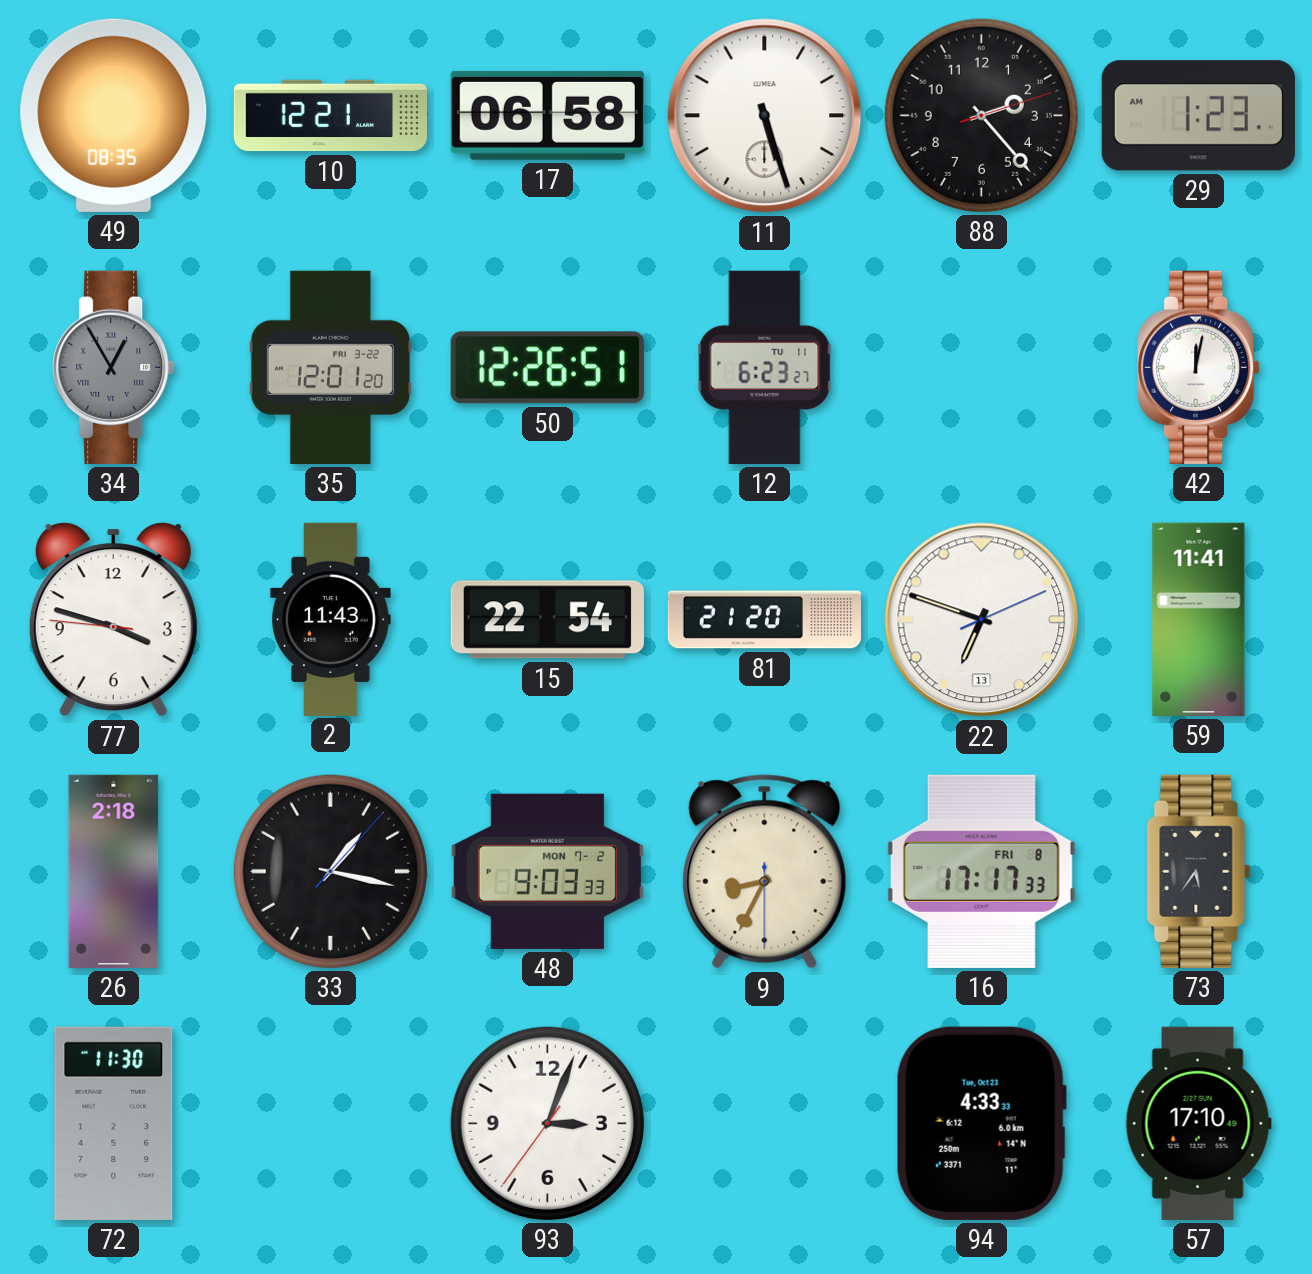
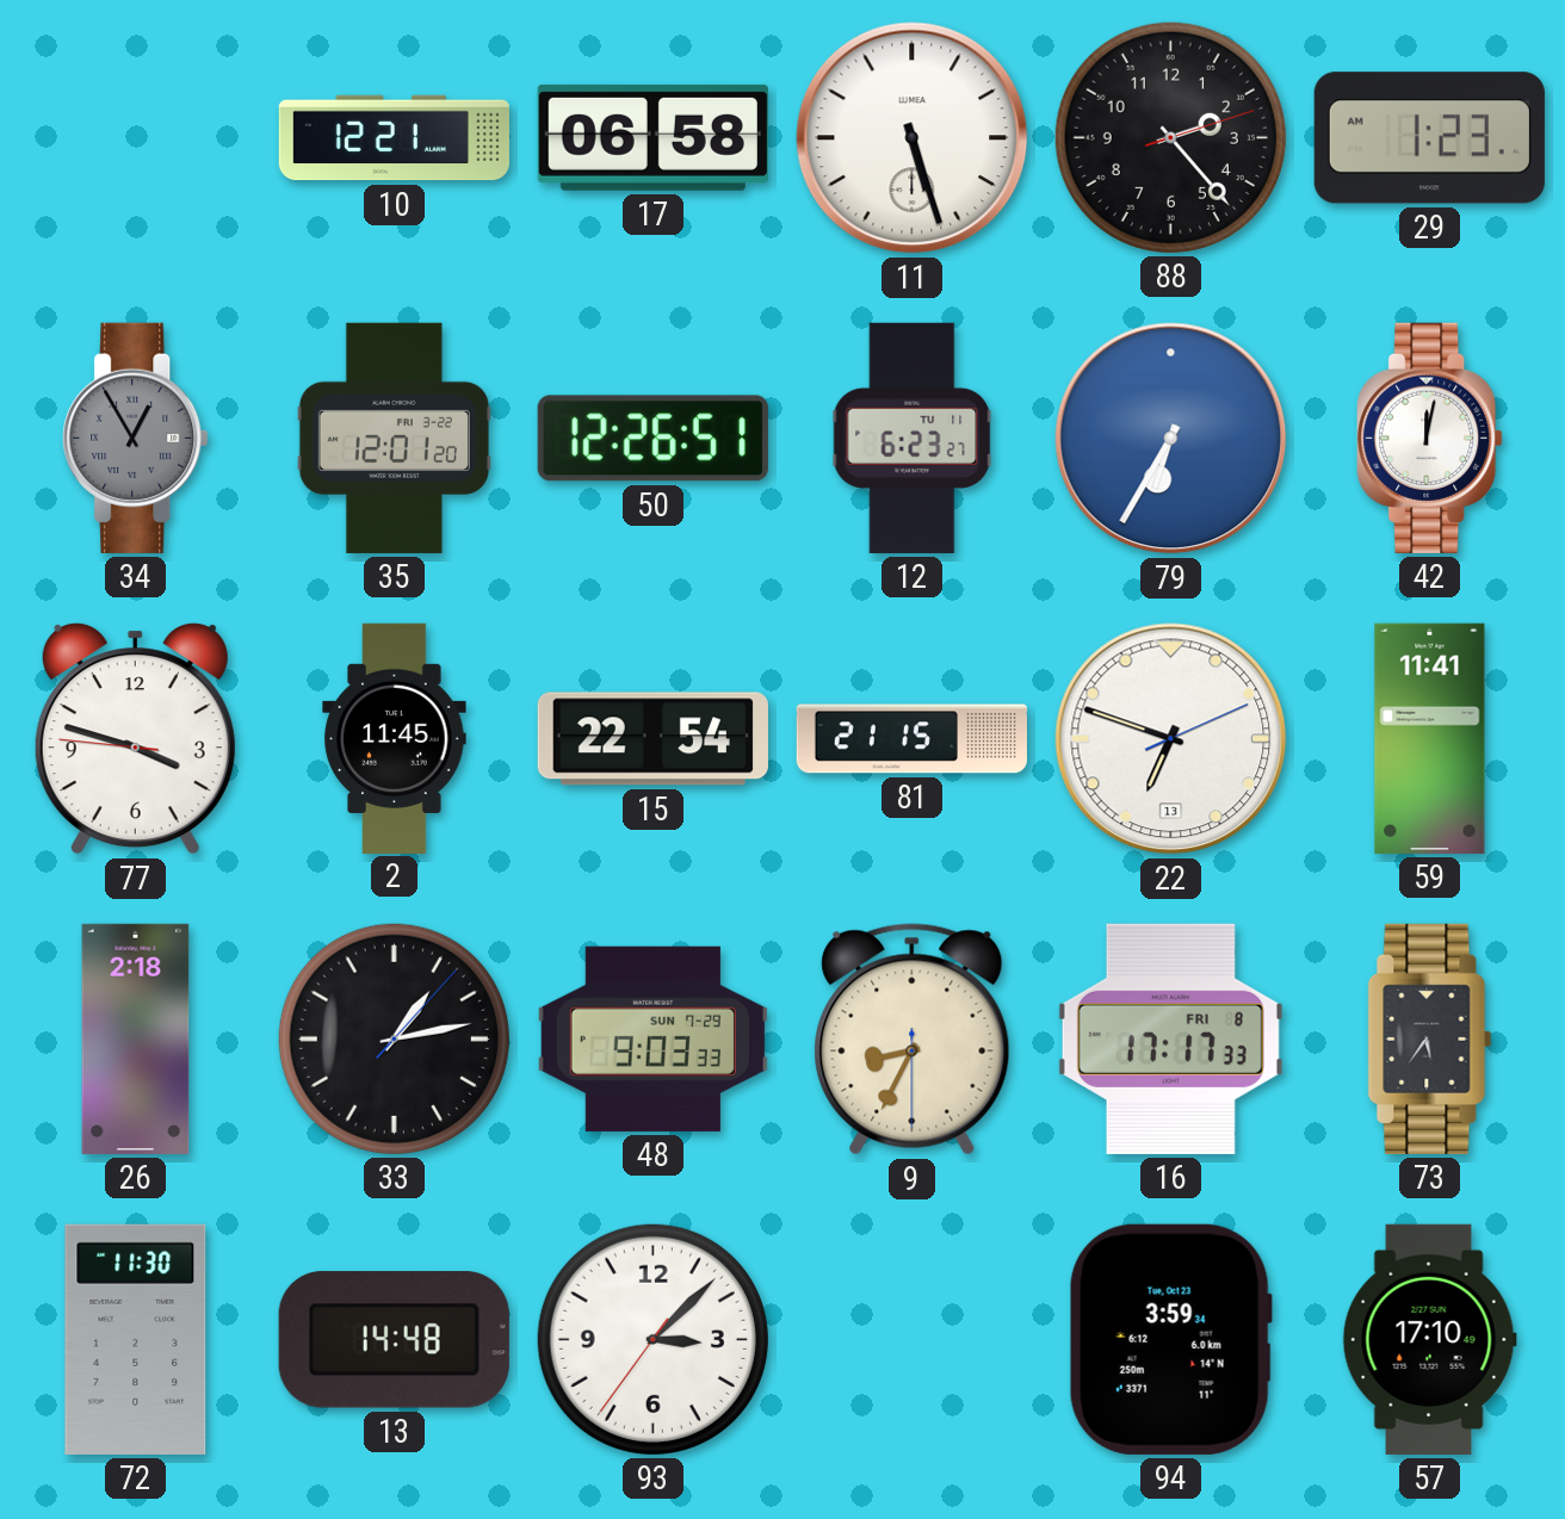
49: 08:35 -> none
79: none -> 6:35
2: 11:43 -> 11:45
81: 21:20 -> 21:15
33: 1:17 -> 1:13
48 date: MON 7-2 -> SUN 7-29
13: none -> 14:48
93: 3:03 -> 3:07
94: 4:33 -> 3:59
